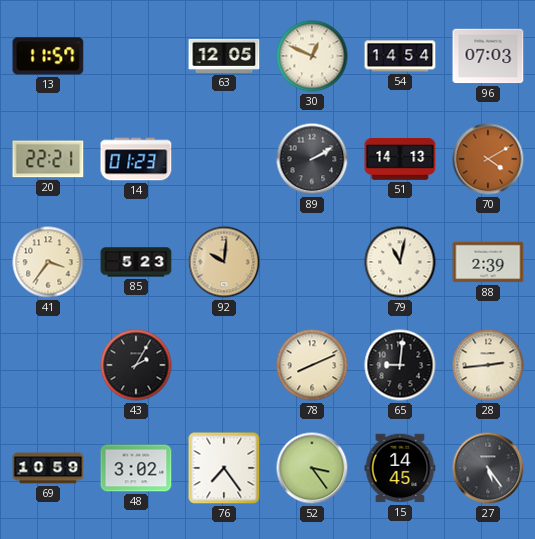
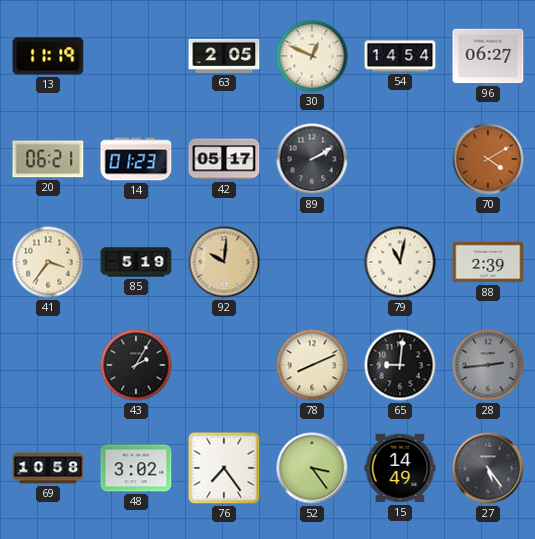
13: 11:57 -> 11:19
63: 12:05 -> 2:05
96: 07:03 -> 06:27
20: 22:21 -> 06:21
42: none -> 05:17
51: 14:13 -> none
85: 5:23 -> 5:19
28 dial: cream -> grey
69: 10:59 -> 10:58
15: 14:45 -> 14:49
